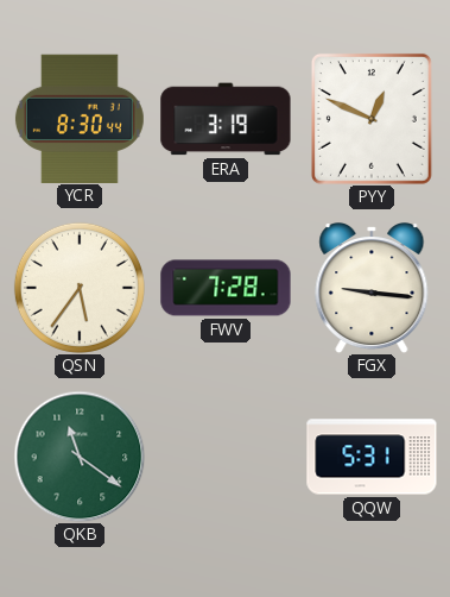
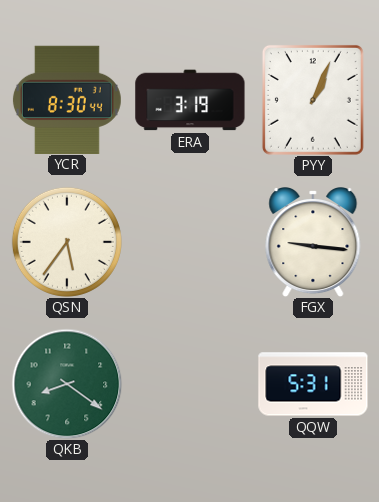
PYY: 12:49 -> 1:04
FWV: 7:28 -> none
QKB: 11:21 -> 8:21
